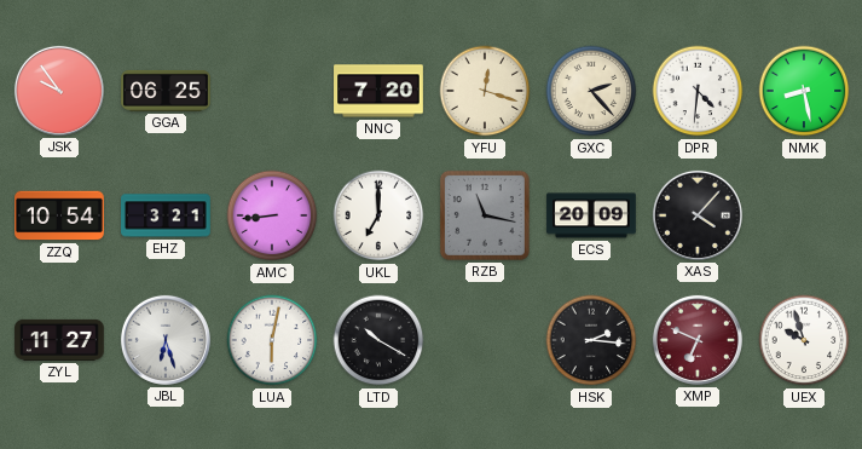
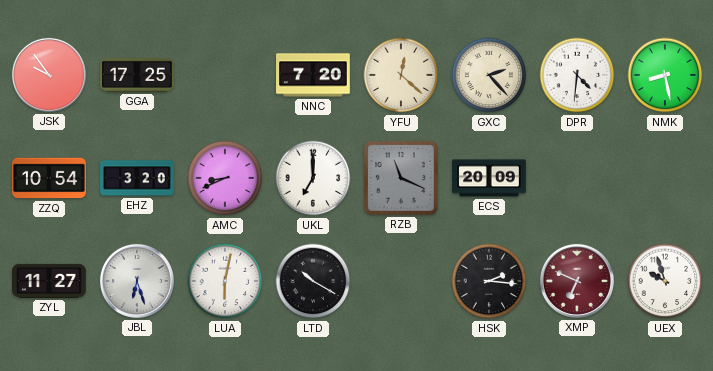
GGA: 06:25 -> 17:25
YFU: 12:18 -> 12:22
EHZ: 3:21 -> 3:20
AMC: 8:44 -> 8:41
RZB: 11:17 -> 11:19
XAS: 4:07 -> none
